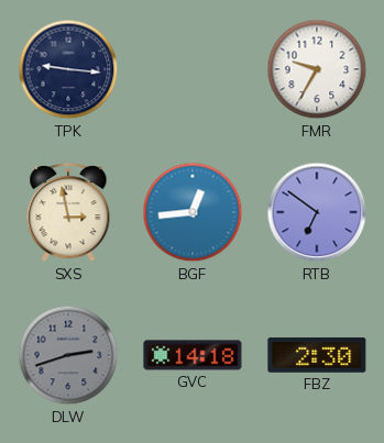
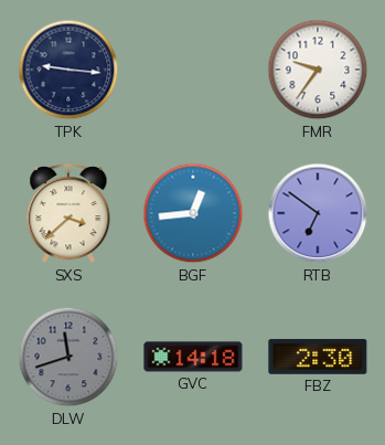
FMR: 9:35 -> 9:36
SXS: 2:58 -> 3:38
DLW: 2:42 -> 11:42
